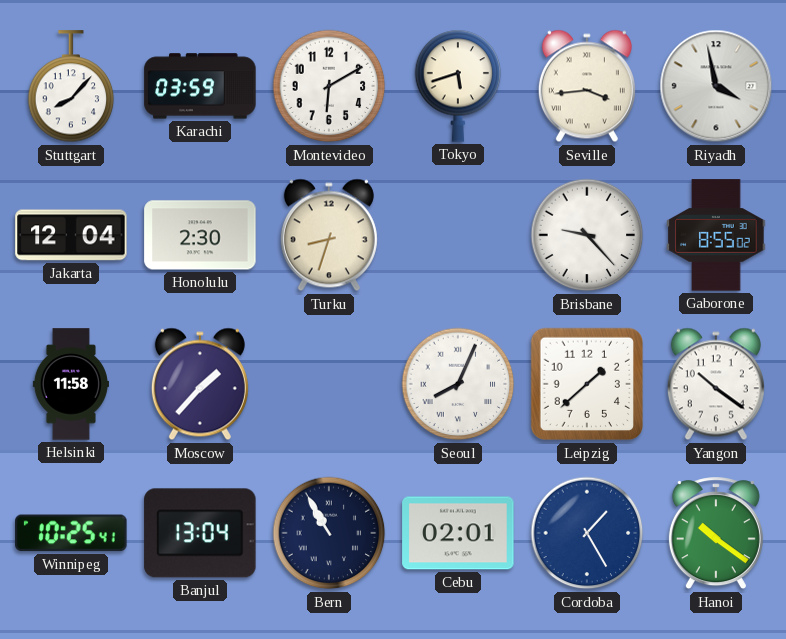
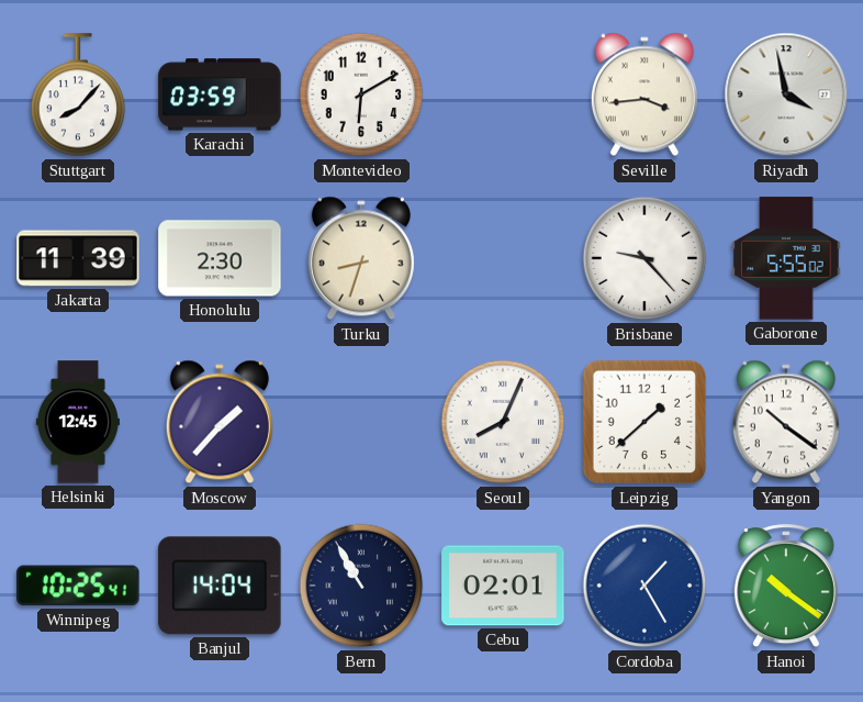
Tokyo: 5:42 -> none
Jakarta: 12:04 -> 11:39
Gaborone: 8:55 -> 5:55
Helsinki: 11:58 -> 12:45
Banjul: 13:04 -> 14:04
